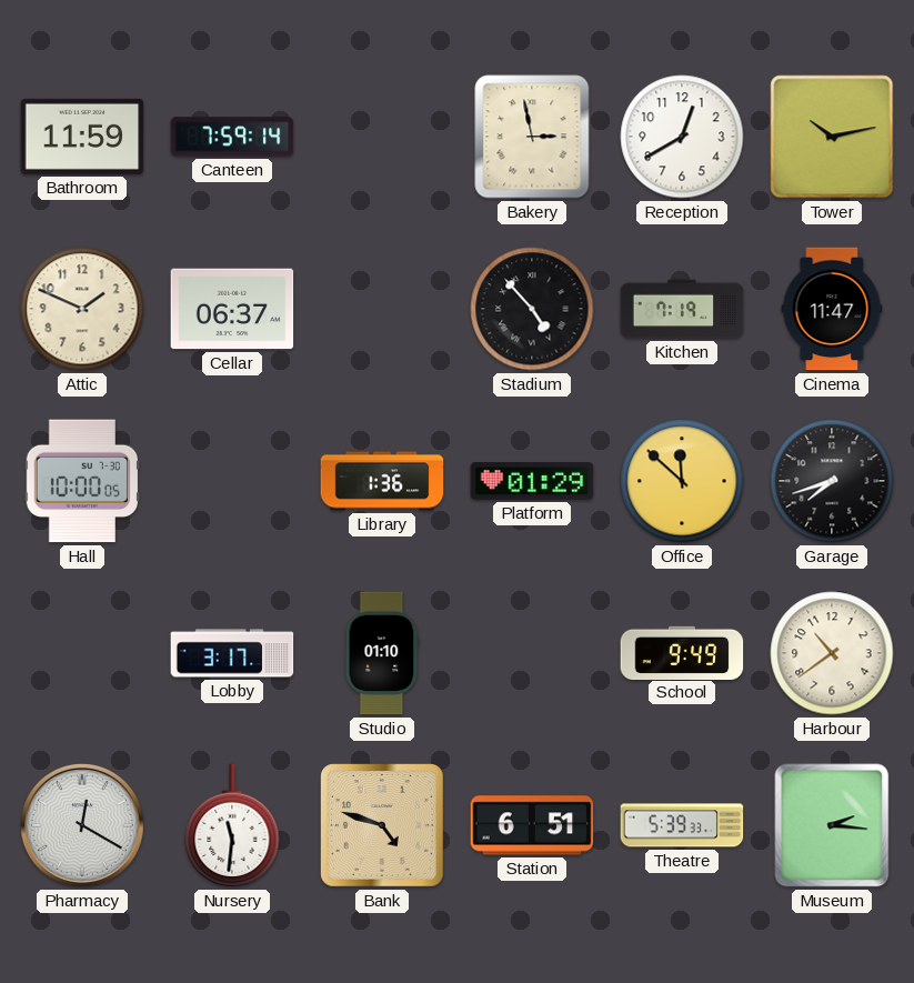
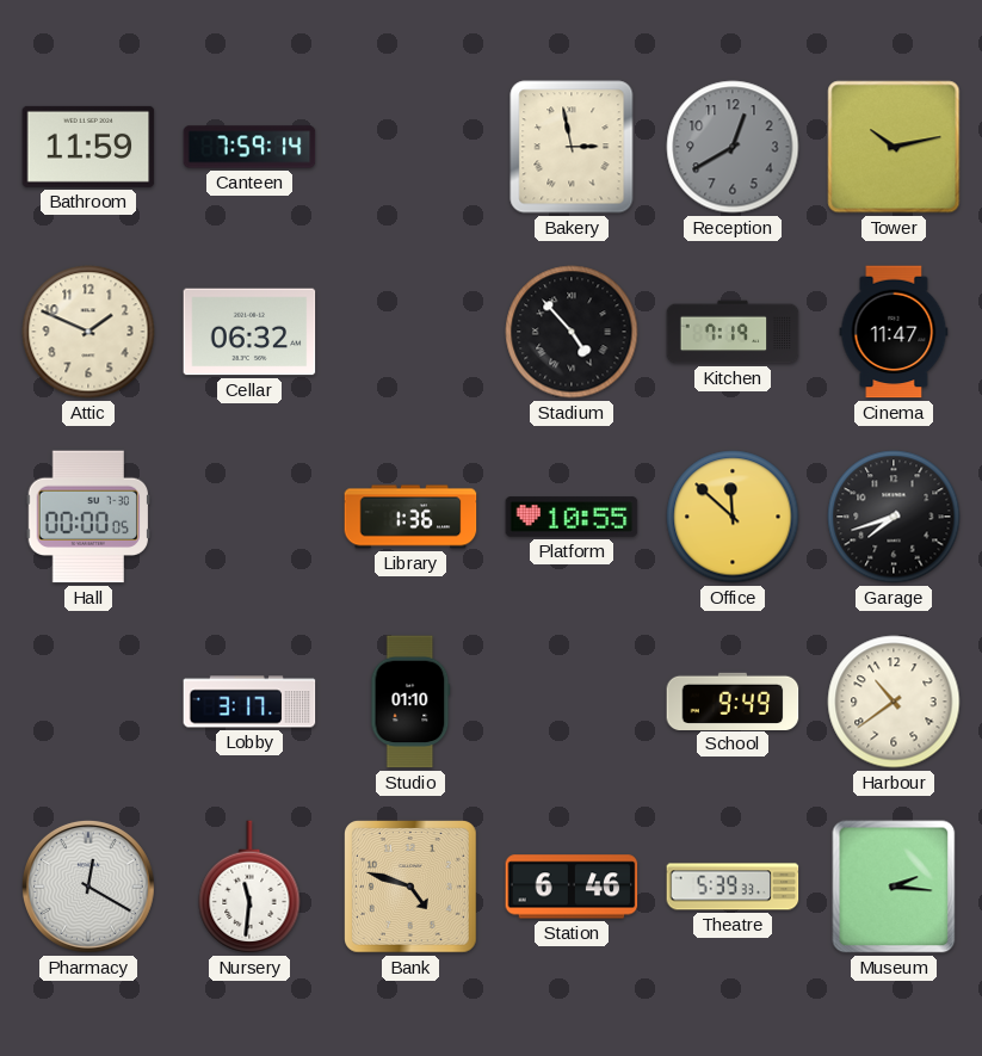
Reception dial: white -> grey
Cellar: 06:37 -> 06:32
Hall: 10:00 -> 00:00
Platform: 01:29 -> 10:55
Station: 6:51 -> 6:46
